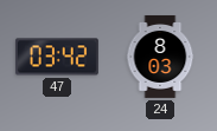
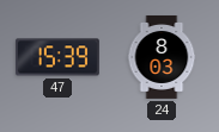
47: 03:42 -> 15:39
